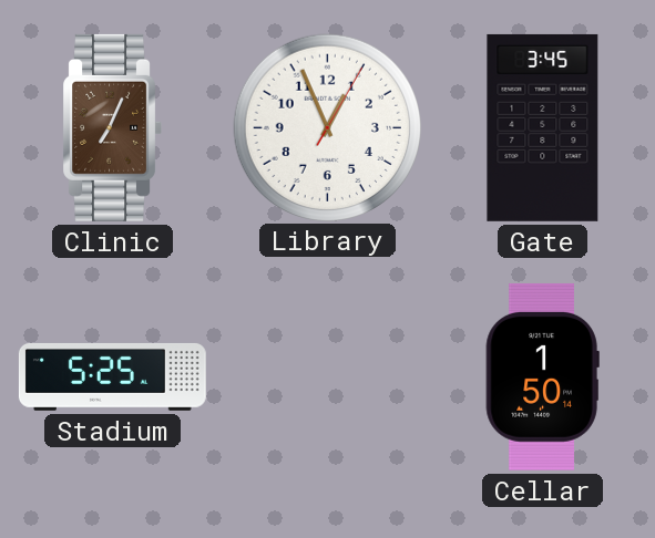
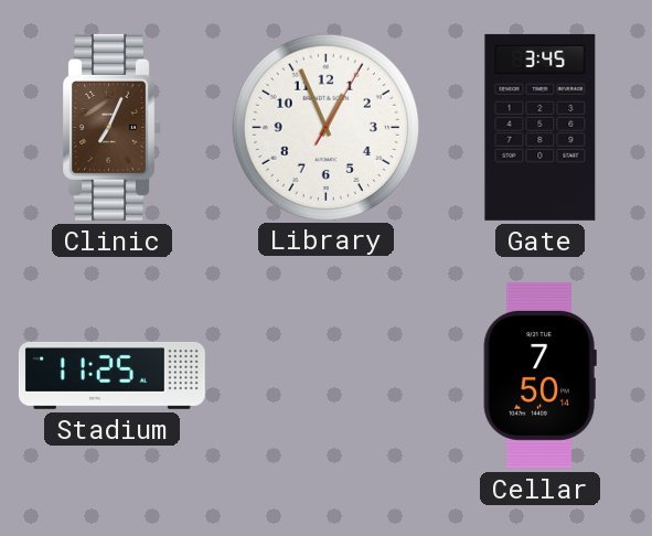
Stadium: 5:25 -> 11:25
Cellar: 1:50 -> 7:50
